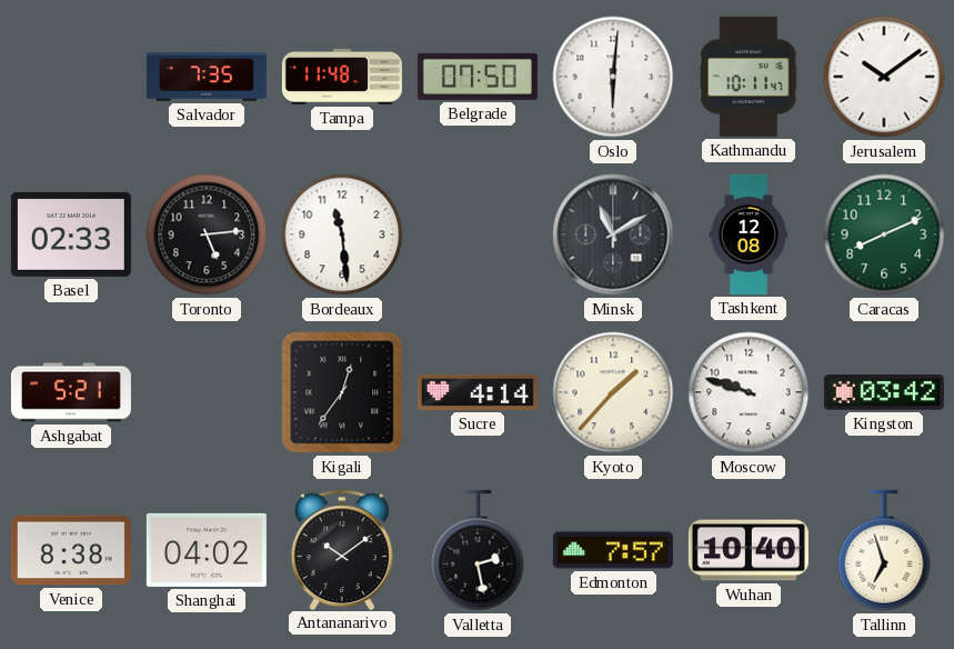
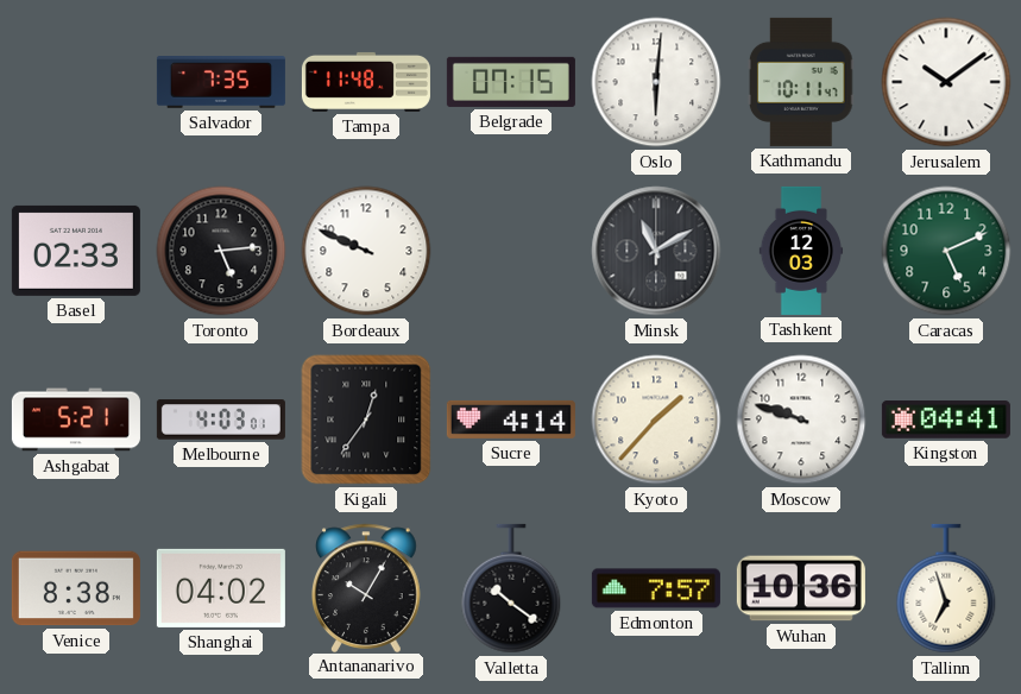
Belgrade: 07:50 -> 07:15
Bordeaux: 11:29 -> 9:49
Tashkent: 12:08 -> 12:03
Caracas: 8:11 -> 5:11
Melbourne: none -> 4:03
Kingston: 03:42 -> 04:41
Antananarivo: 10:09 -> 10:05
Valletta: 2:28 -> 10:21
Wuhan: 10:40 -> 10:36
